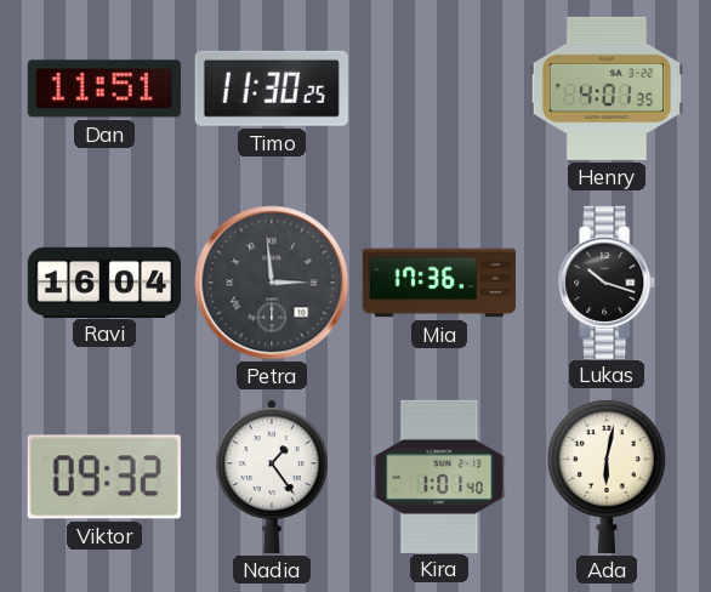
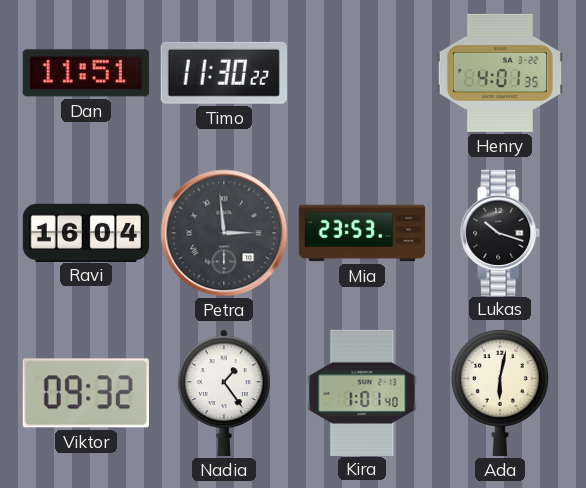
Timo: 11:30:25 -> 11:30:22
Mia: 17:36 -> 23:53
